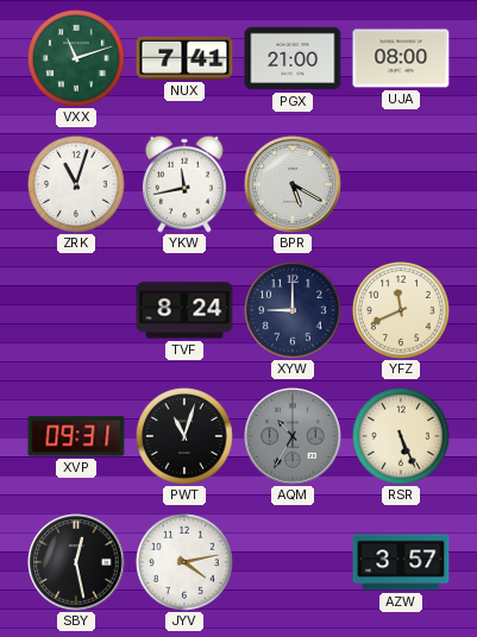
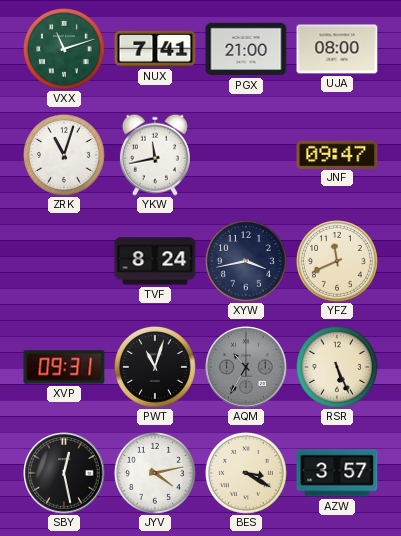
BPR: 5:20 -> none
JNF: none -> 09:47
XYW: 9:00 -> 3:43
BES: none -> 3:20
